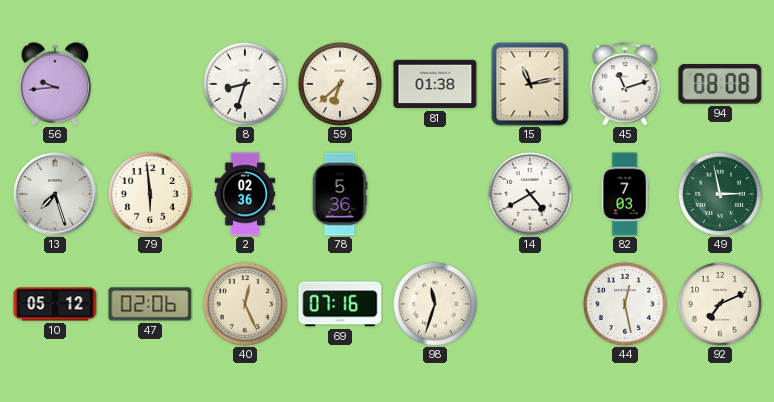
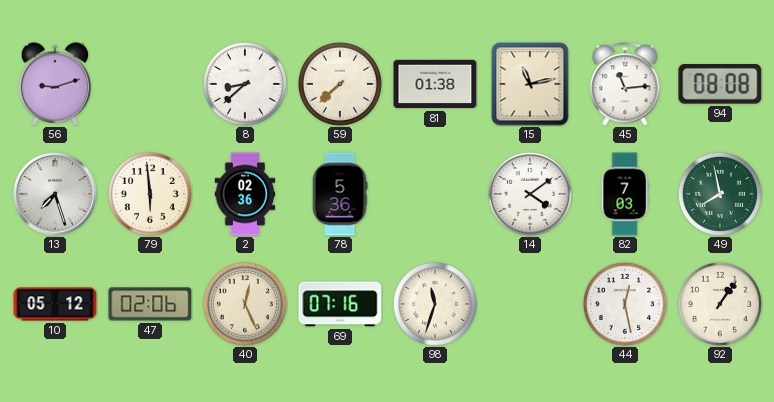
56: 9:44 -> 9:12
8: 8:33 -> 8:38
59: 6:38 -> 7:38
45: 11:12 -> 11:14
14: 4:40 -> 4:09
49: 2:58 -> 7:58
92: 7:11 -> 1:06
